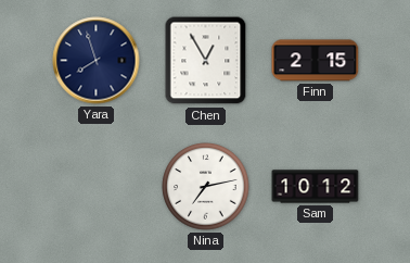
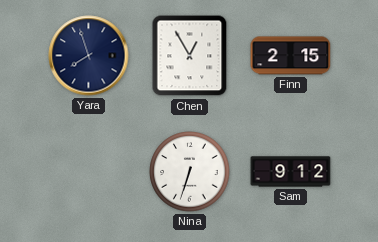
Nina: 7:13 -> 6:33
Sam: 10:12 -> 9:12
